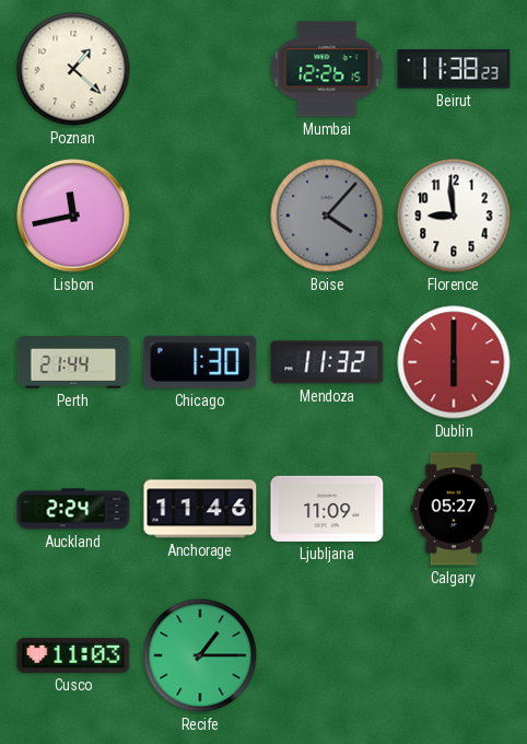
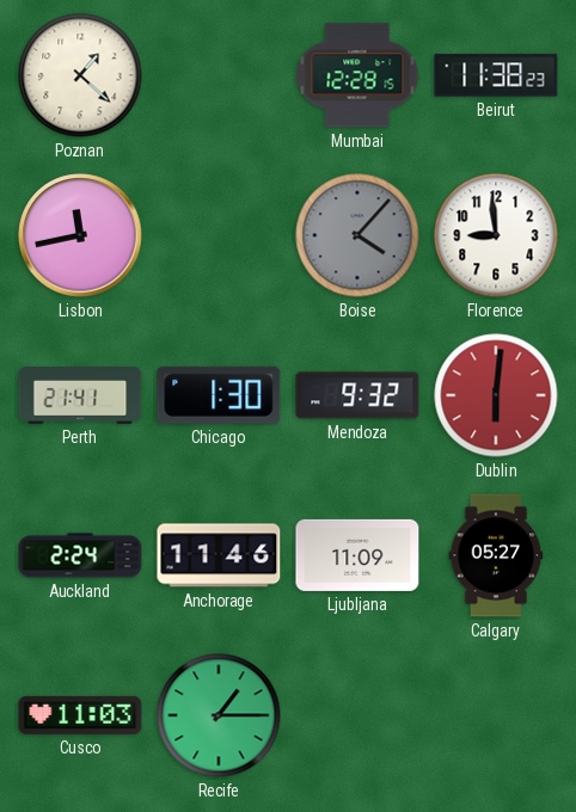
Mumbai: 12:26 -> 12:28
Perth: 21:44 -> 21:41
Mendoza: 11:32 -> 9:32
Dublin: 6:00 -> 6:01
